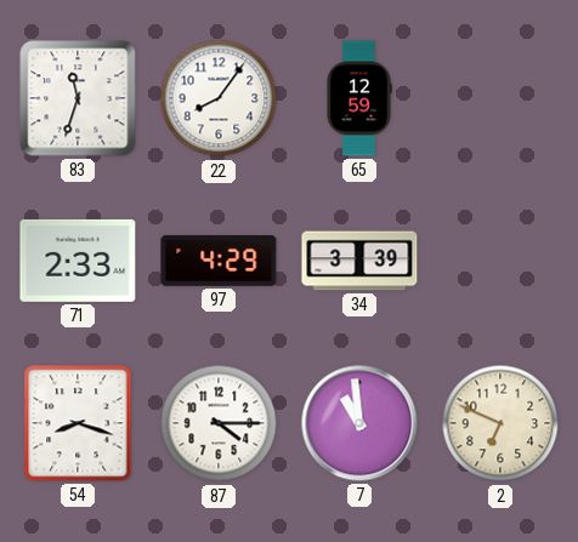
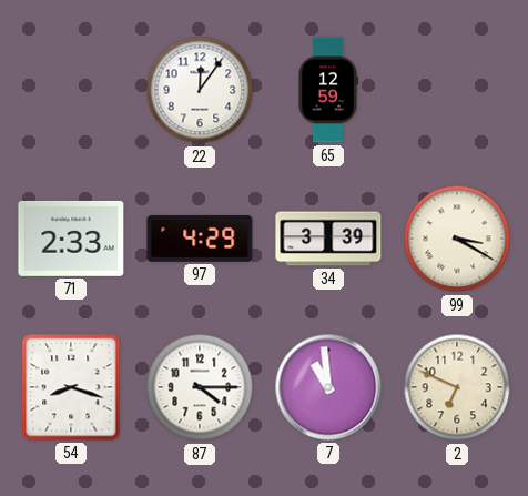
83: 11:33 -> none
22: 8:06 -> 12:06
99: none -> 3:20
